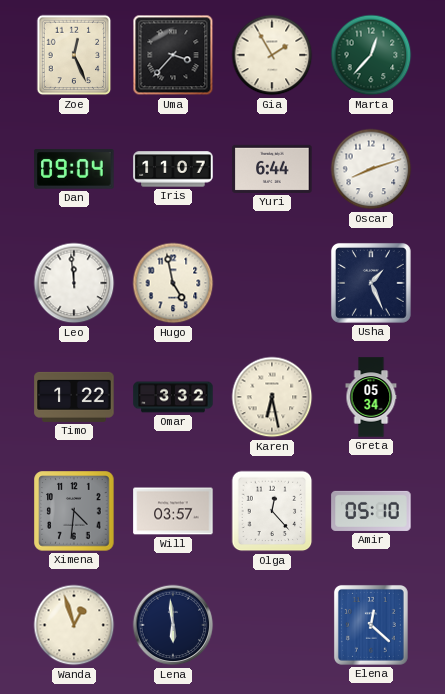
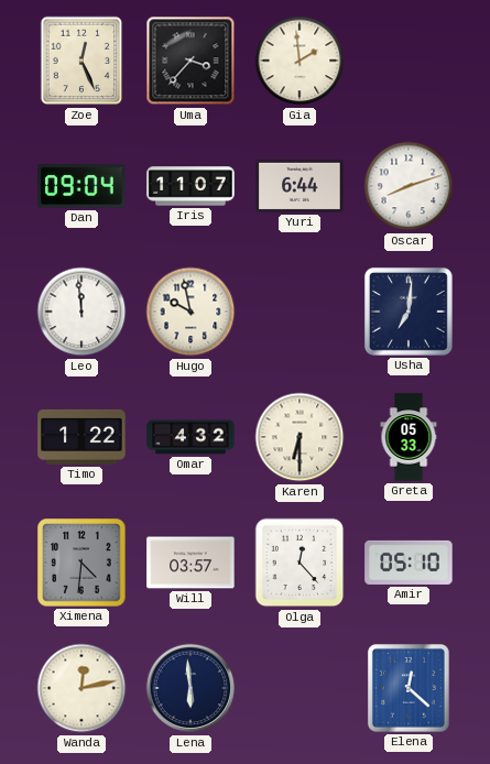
Gia: 1:55 -> 1:59
Marta: 12:37 -> none
Hugo: 4:58 -> 9:58
Usha: 1:26 -> 7:01
Omar: 3:32 -> 4:32
Karen: 6:28 -> 6:30
Greta: 05:34 -> 05:33
Wanda: 12:57 -> 12:13
